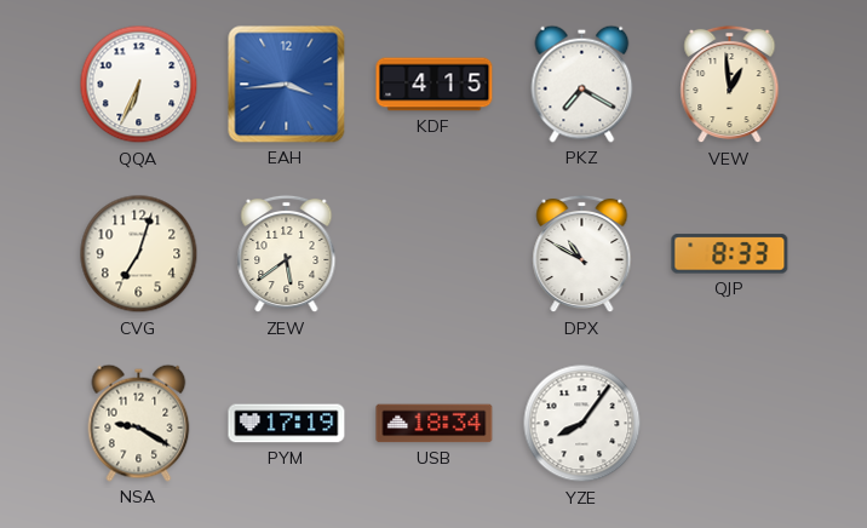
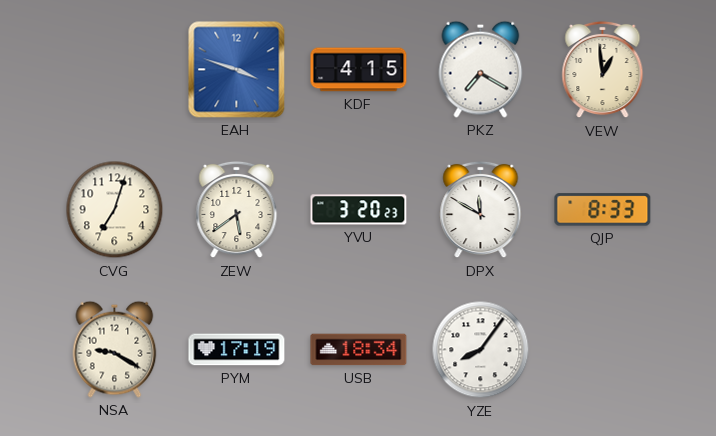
QQA: 6:34 -> none
EAH: 3:44 -> 3:48
YVU: none -> 3:20
DPX: 10:50 -> 11:50
